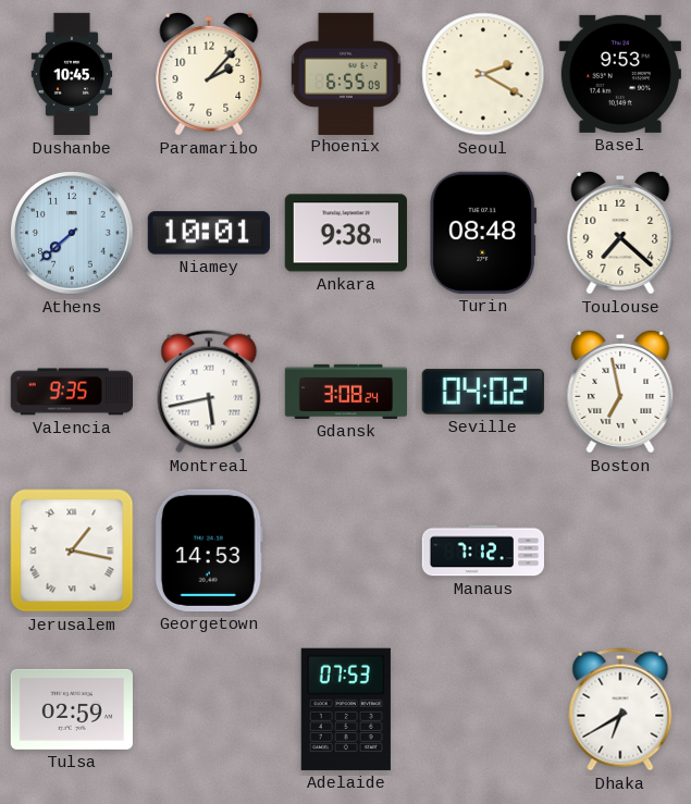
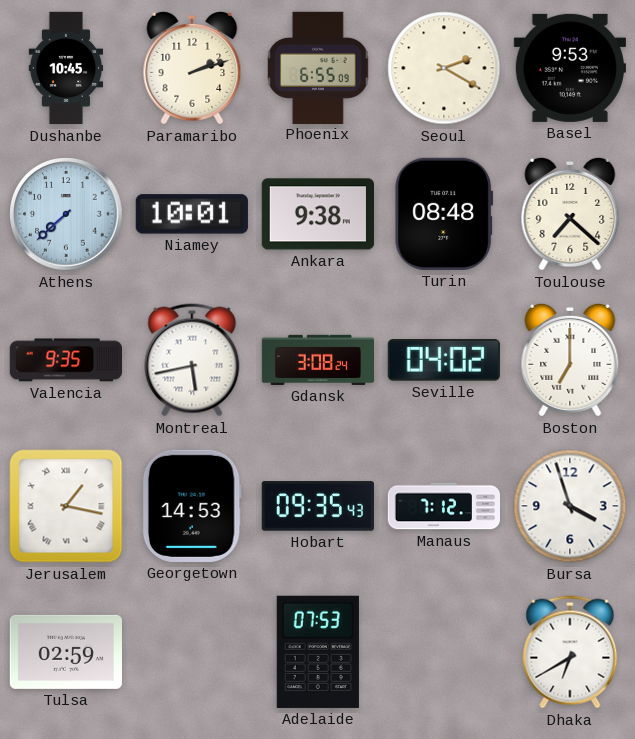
Paramaribo: 2:07 -> 2:12
Boston: 6:58 -> 7:00
Hobart: none -> 09:35
Bursa: none -> 3:57
